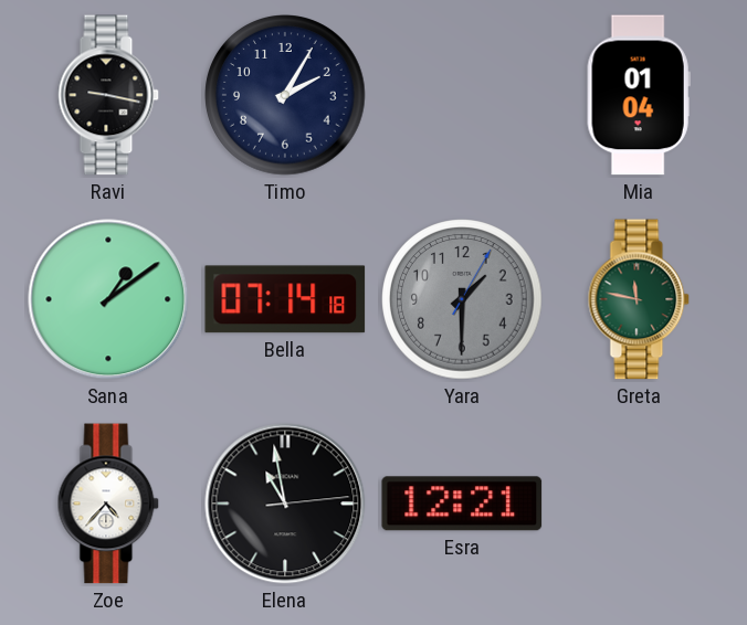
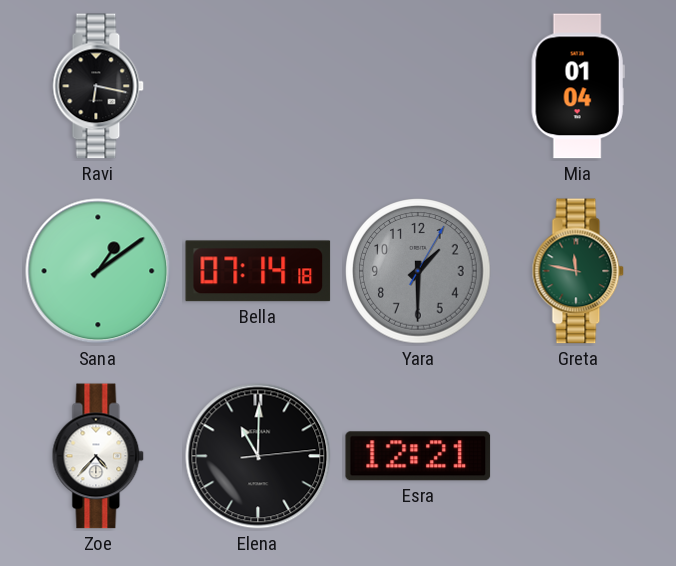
Ravi: 9:17 -> 6:17
Timo: 2:05 -> none
Elena: 10:58 -> 11:00
